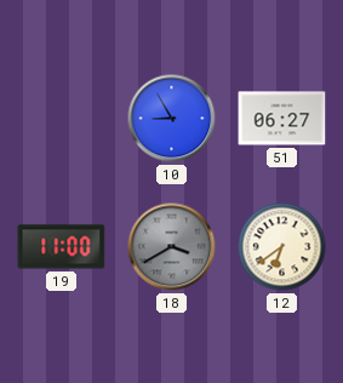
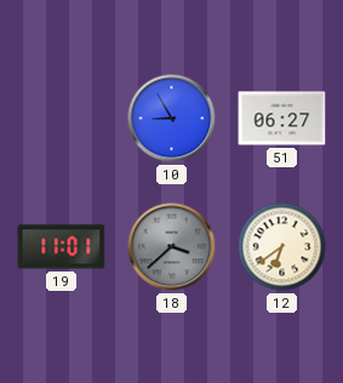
19: 11:00 -> 11:01
18: 3:40 -> 3:38
